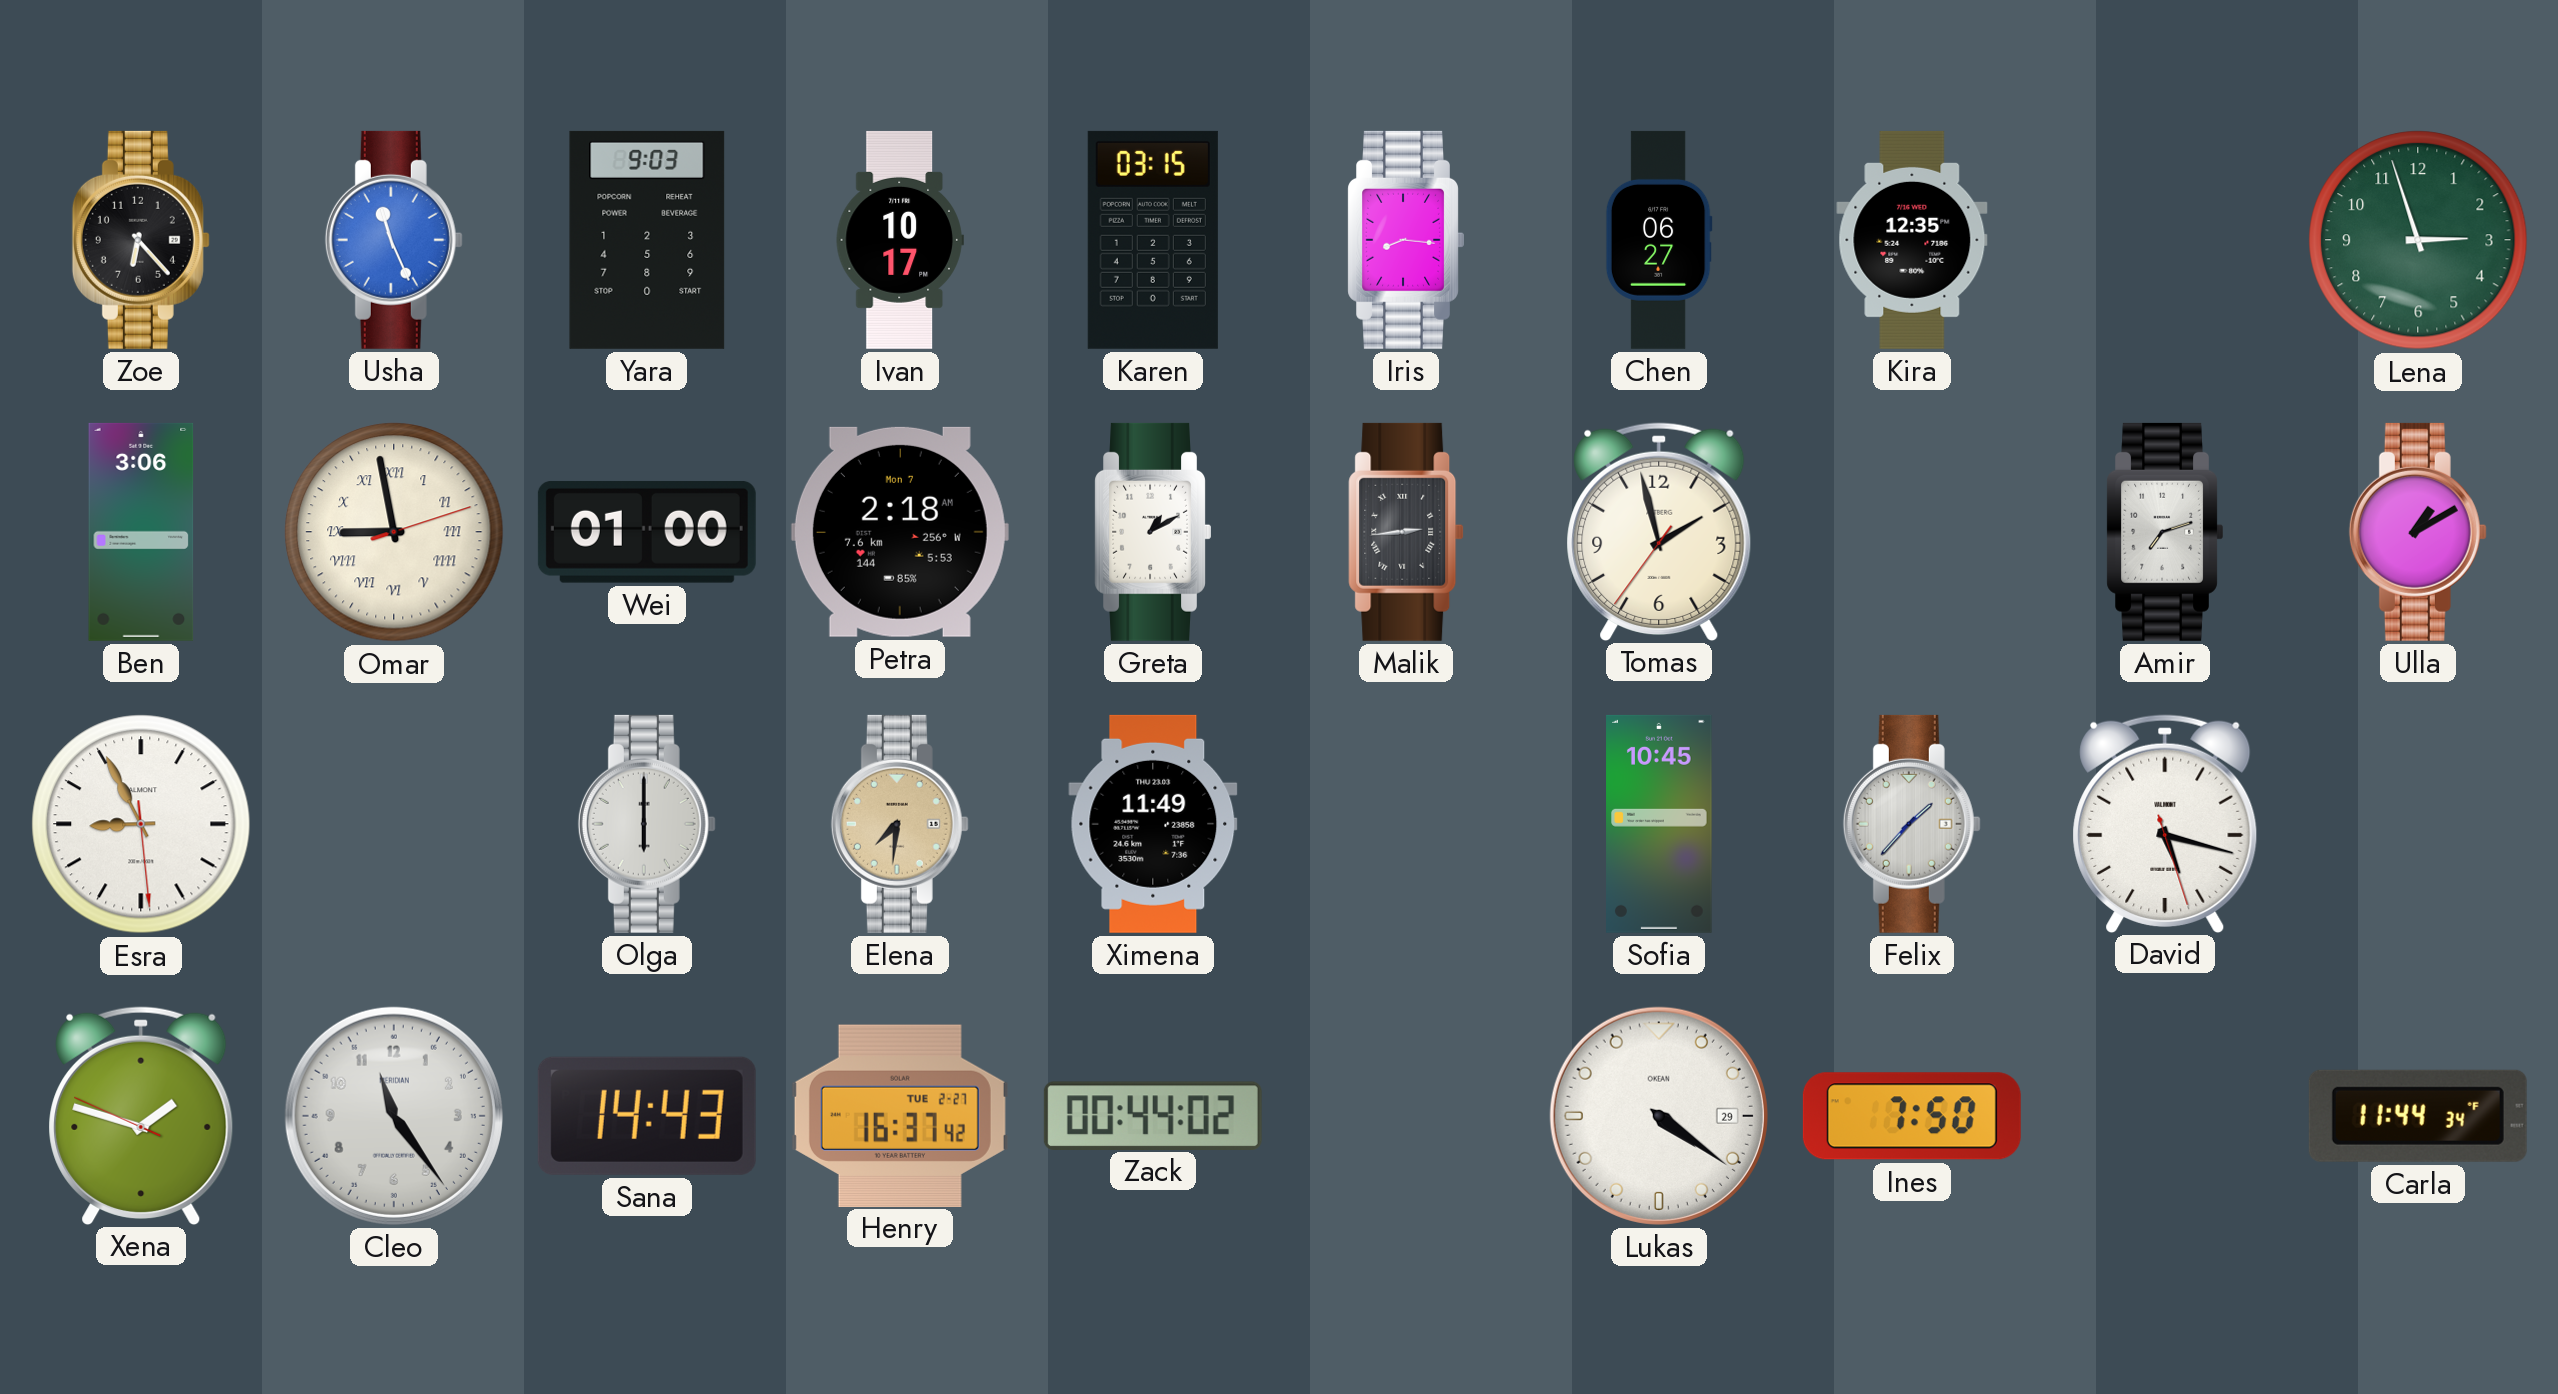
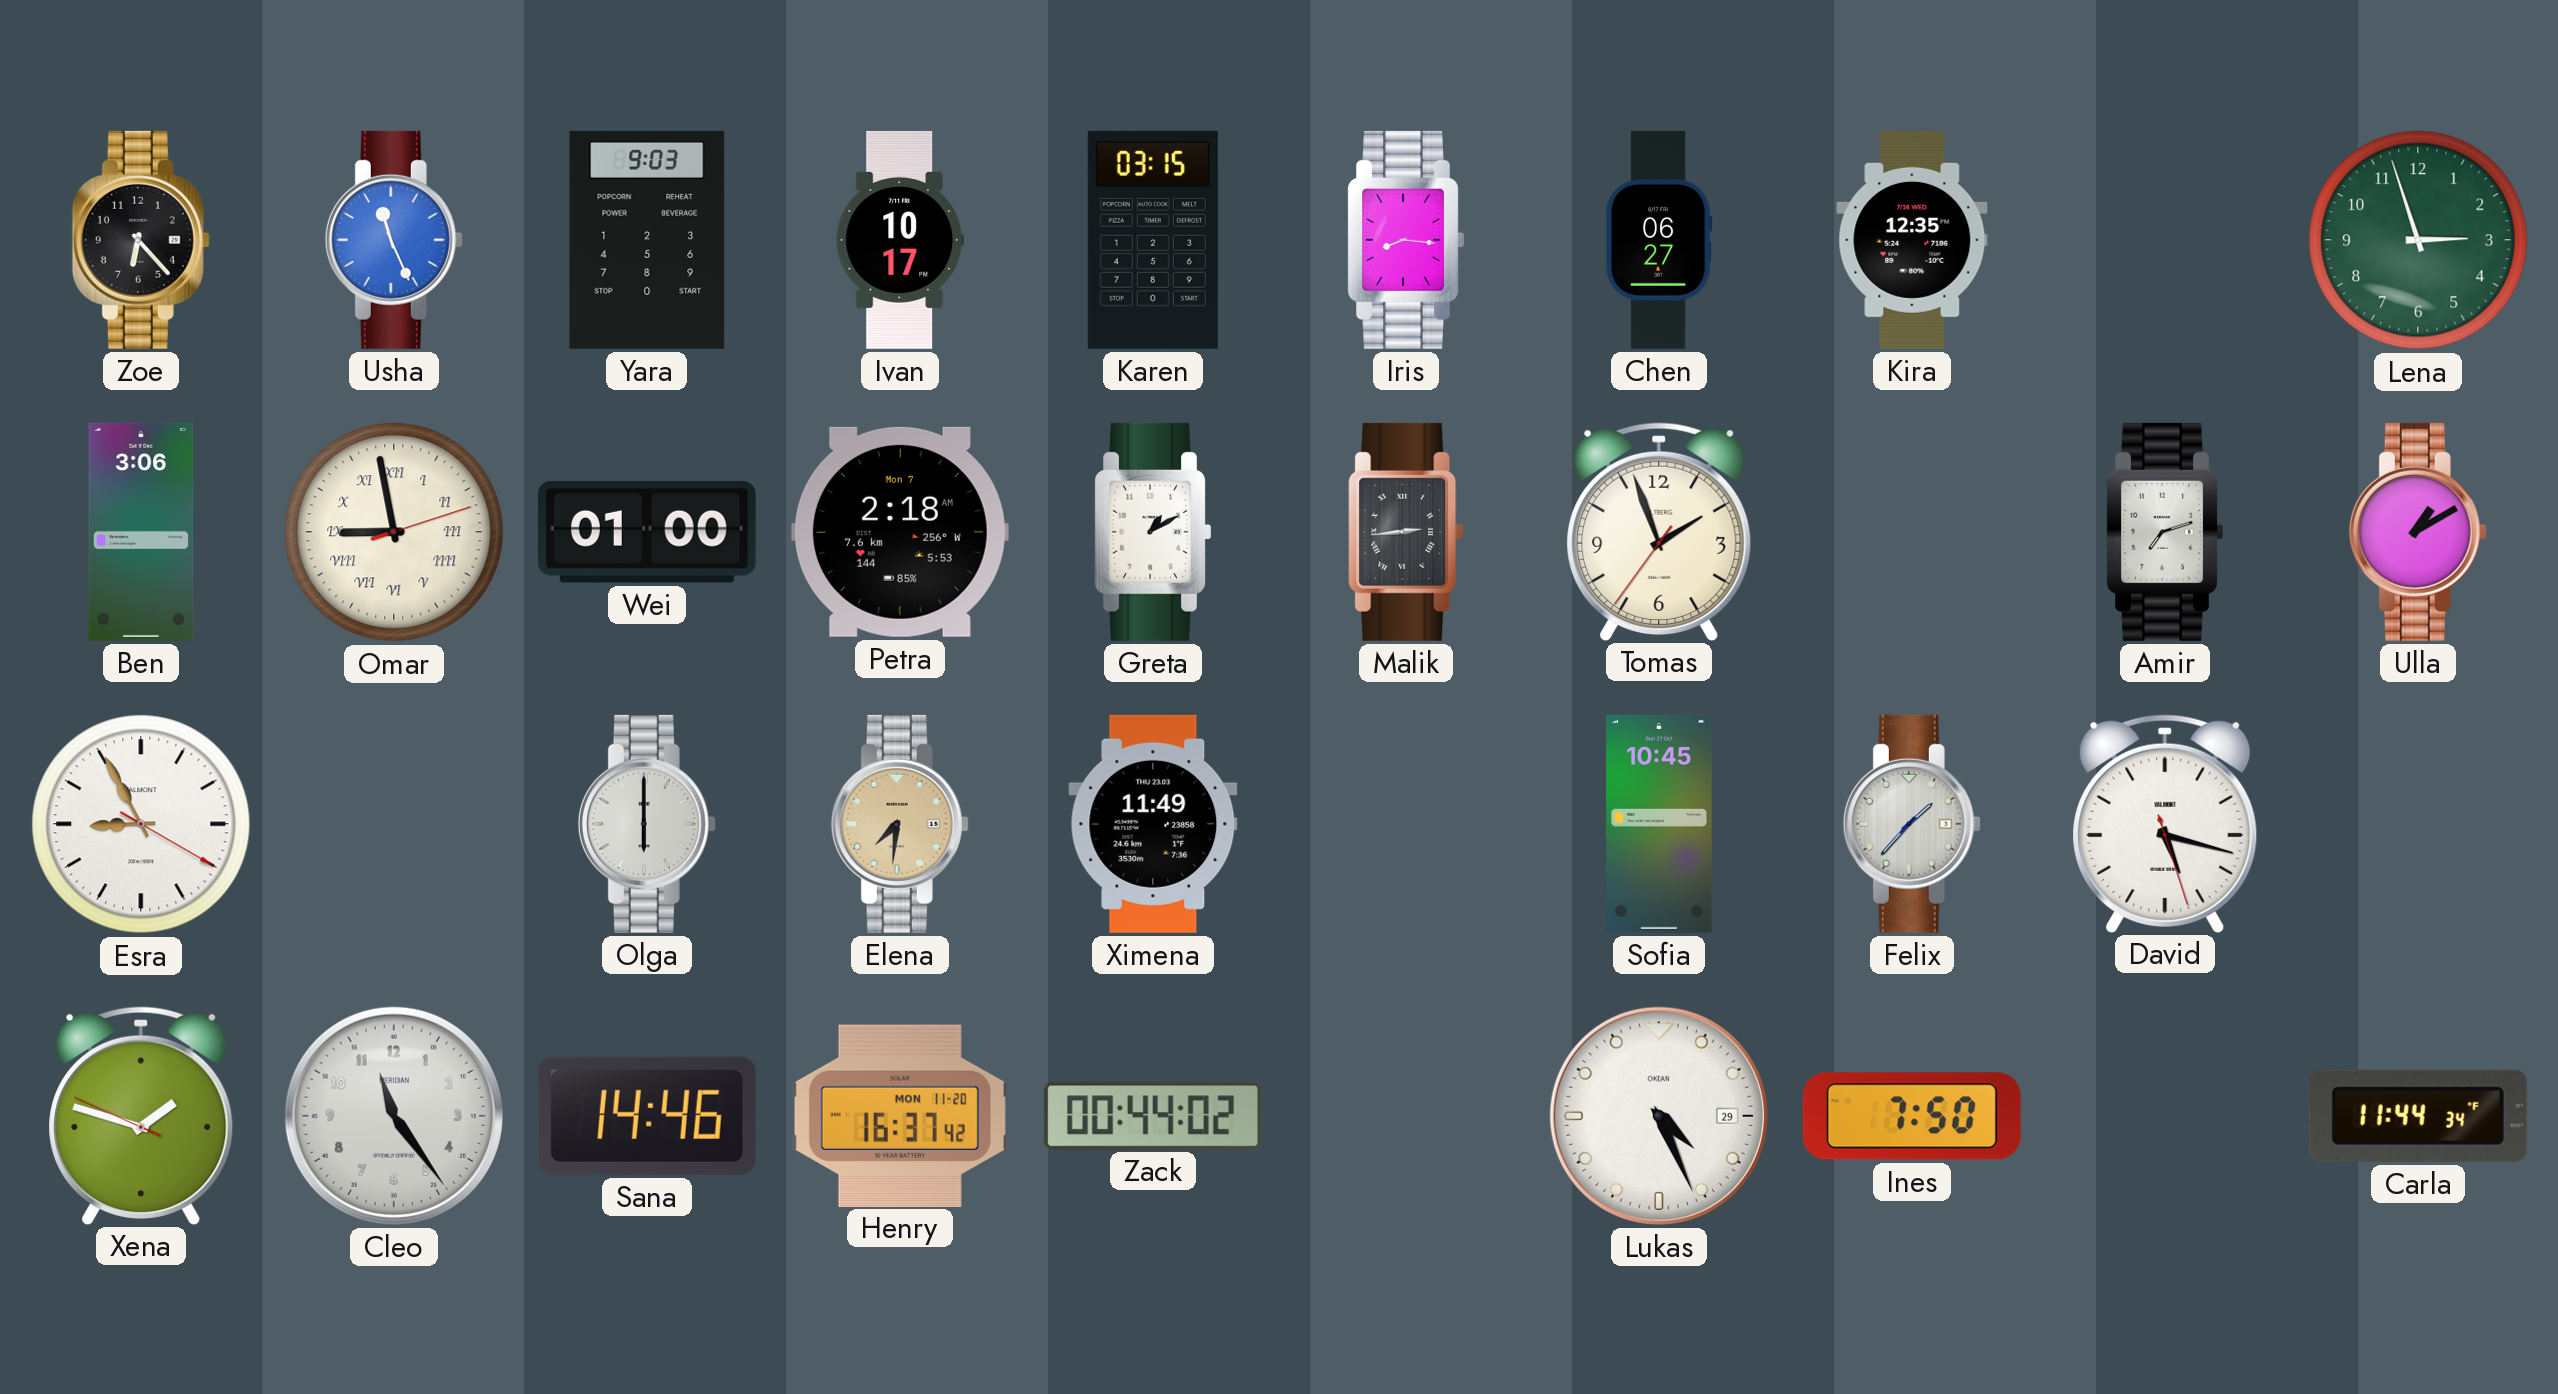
Tomas: 1:57 -> 1:56
Esra: 8:55:29 -> 8:55:20
Sana: 14:43 -> 14:46
Henry date: TUE 2-27 -> MON 11-20
Lukas: 4:21 -> 4:26
